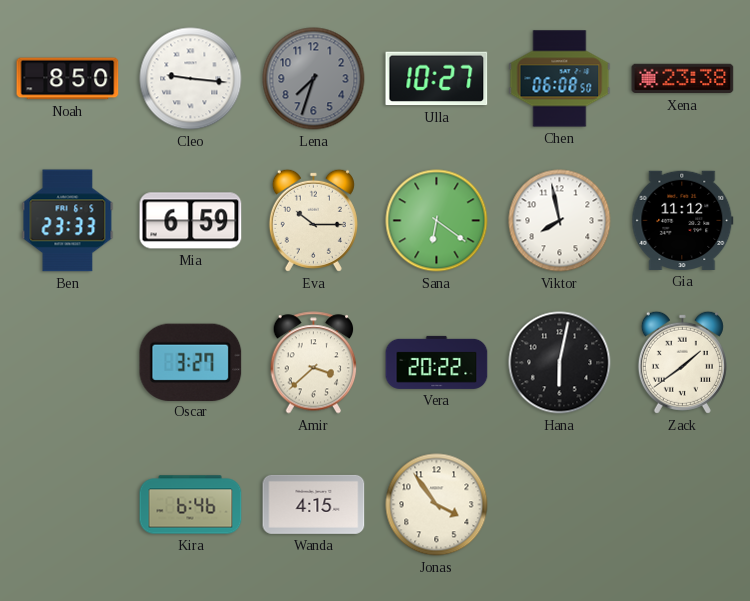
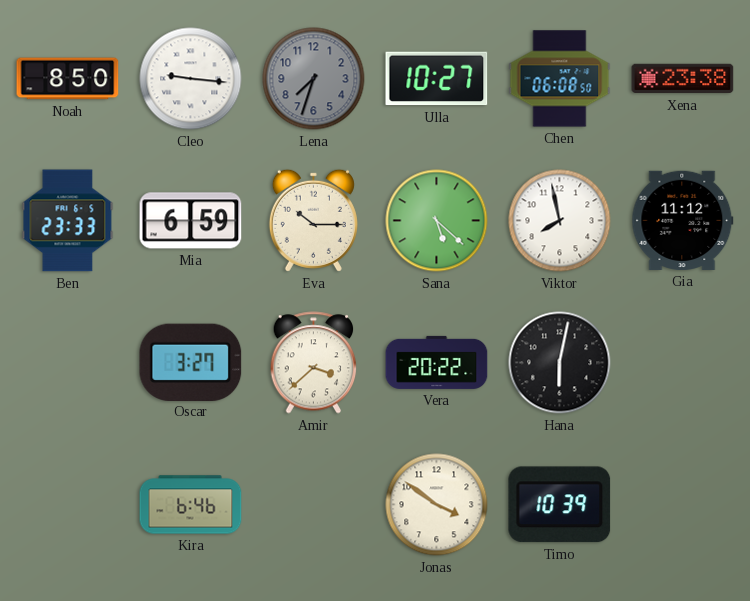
Sana: 6:21 -> 5:22
Zack: 1:39 -> none
Wanda: 4:15 -> none
Jonas: 3:54 -> 3:51
Timo: none -> 10:39
